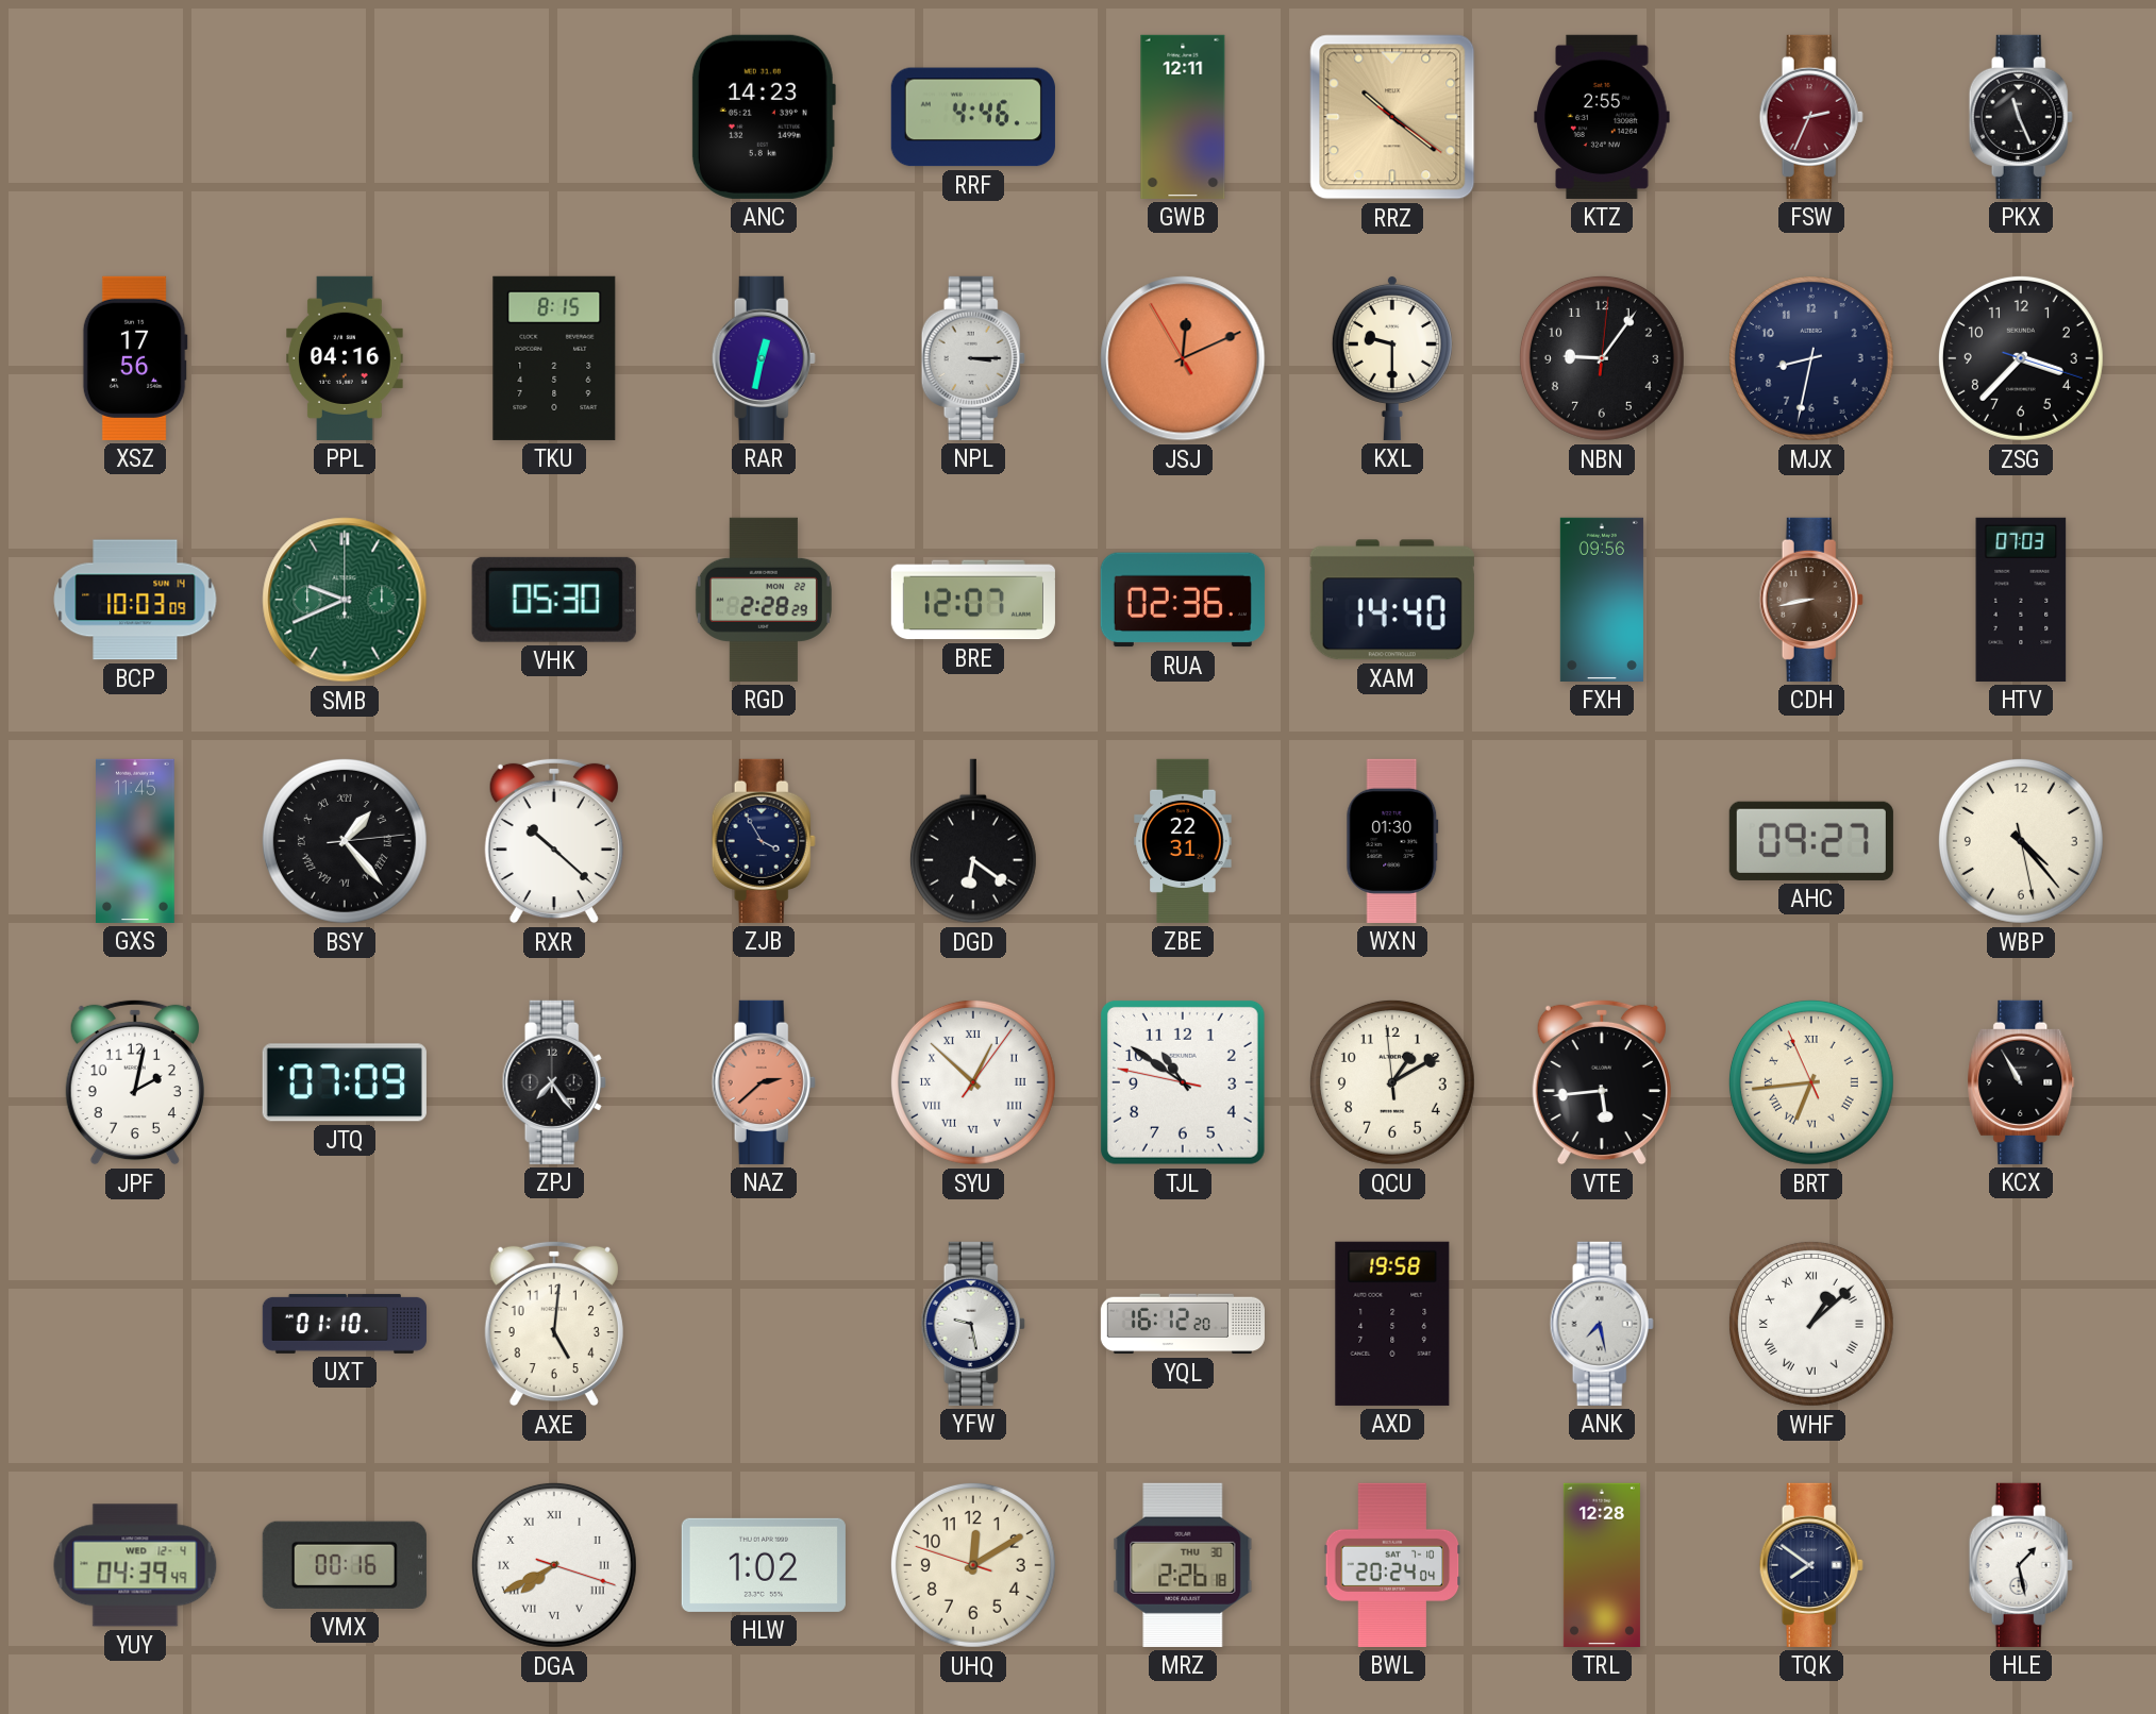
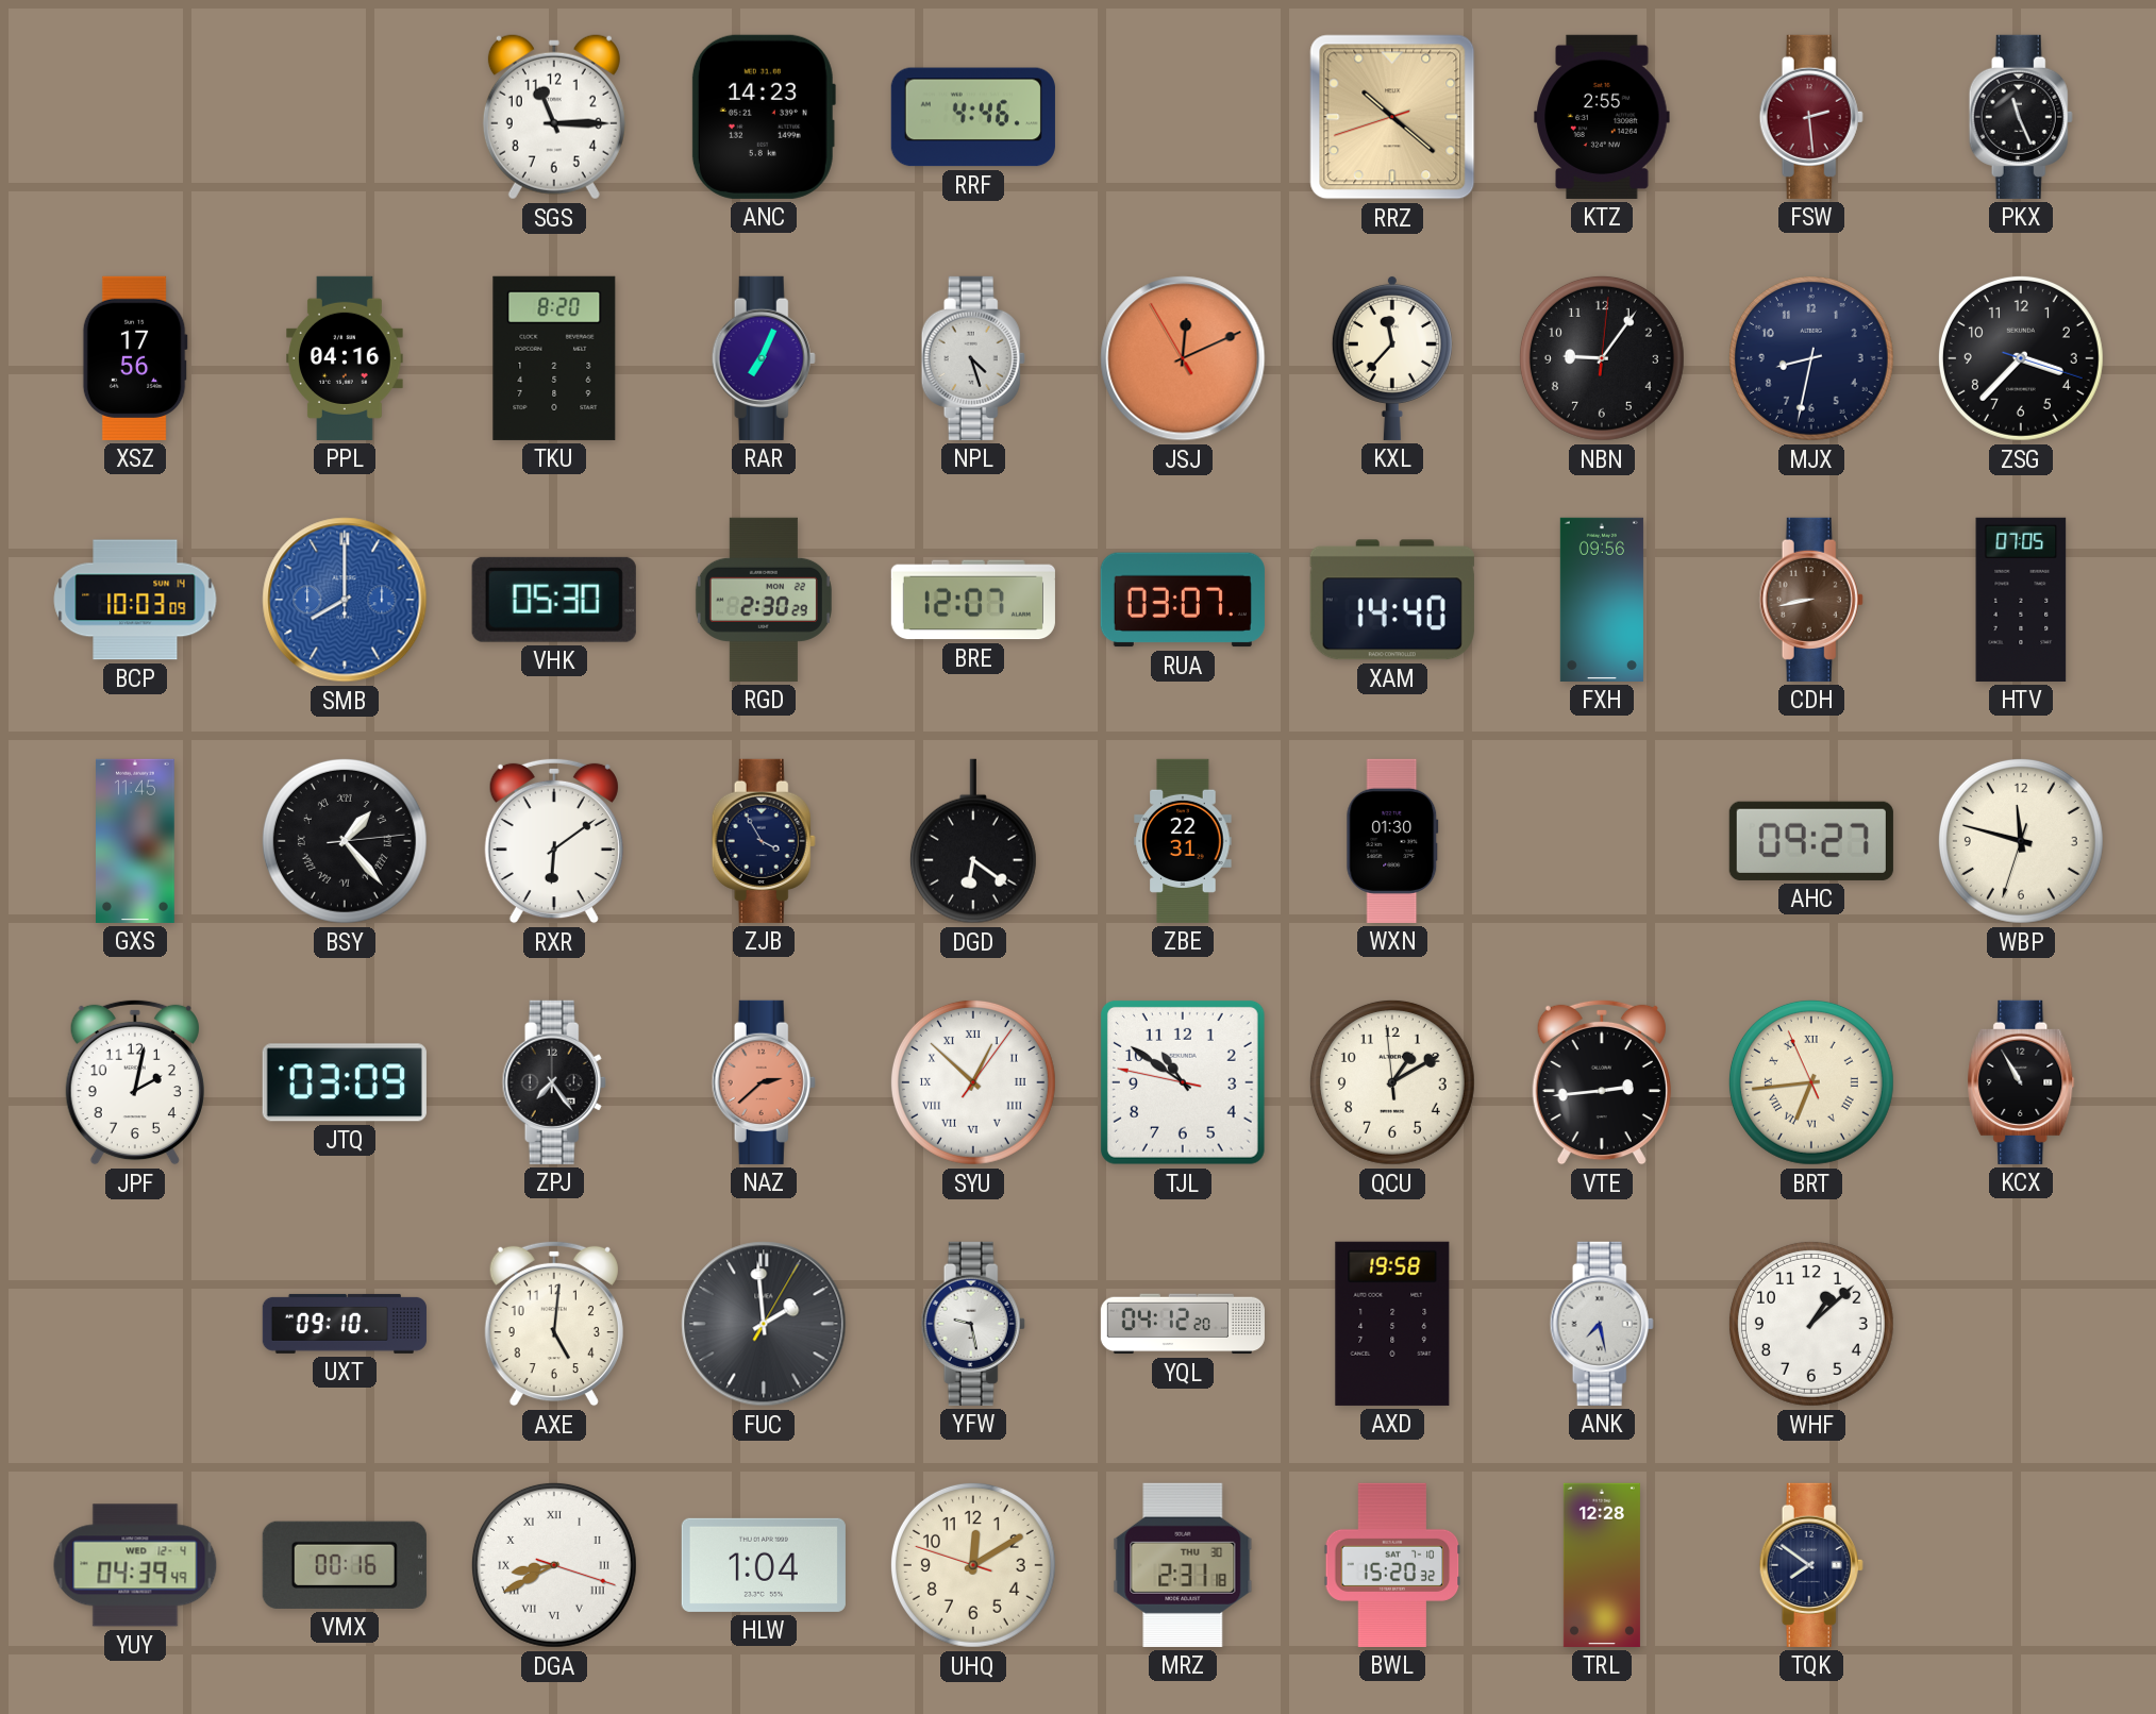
SGS: none -> 11:15
GWB: 12:11 -> none
RRZ: 10:21:21 -> 10:21:42
FSW: 2:34 -> 2:29
TKU: 8:15 -> 8:20
RAR: 12:32 -> 7:04
NPL: 3:15 -> 4:27
KXL: 9:30 -> 11:37
SMB: 9:41 -> 8:00
SMB dial: green -> blue
RGD: 2:28 -> 2:30
RUA: 02:36 -> 03:07
HTV: 07:03 -> 07:05
RXR: 10:22 -> 6:09
WBP: 4:23 -> 11:47
JTQ: 07:09 -> 03:09
VTE: 5:44 -> 2:44
UXT: 01:10 -> 09:10
FUC: none -> 1:59
YQL: 16:12 -> 04:12
WHF numerals: Roman -> Arabic
DGA: 7:40 -> 8:40
HLW: 1:02 -> 1:04
MRZ: 2:26 -> 2:31
BWL: 20:24 -> 15:20
HLE: 1:28 -> none
